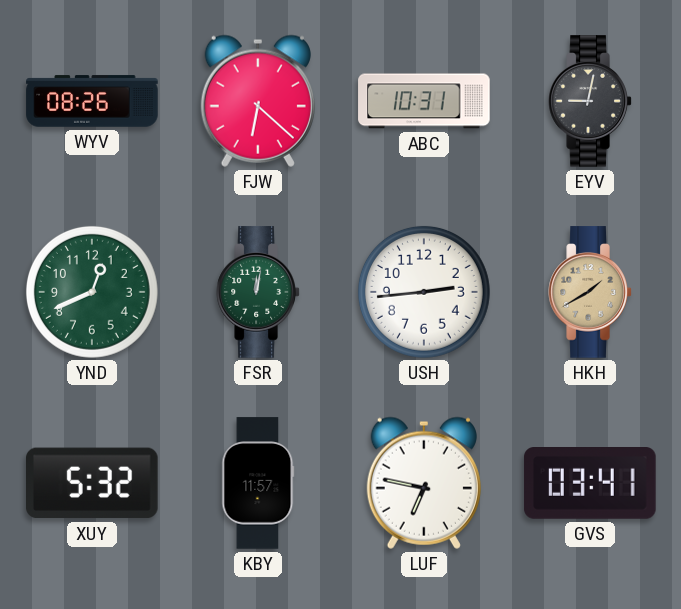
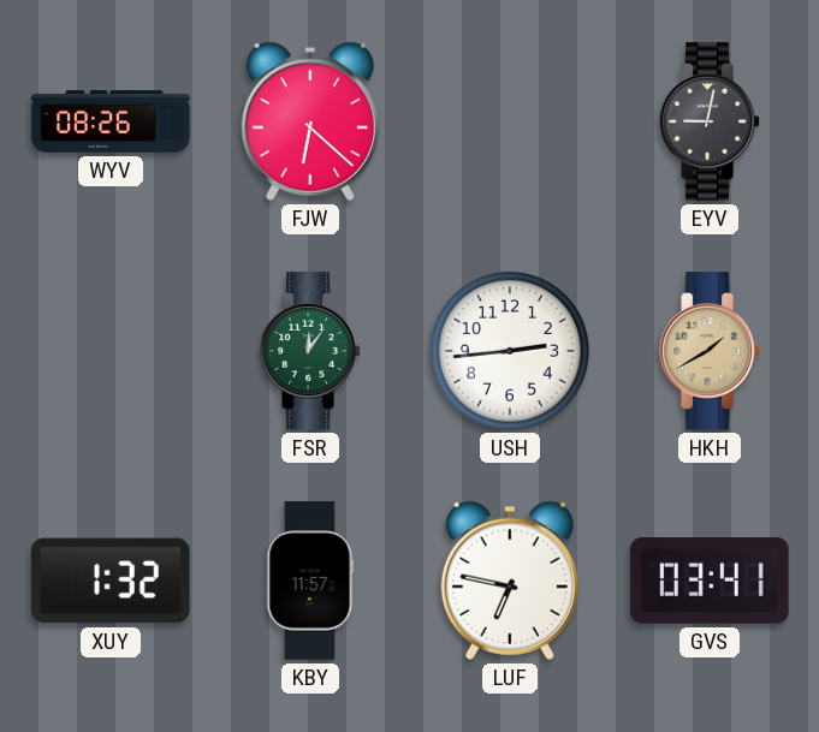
ABC: 10:31 -> none
YND: 12:41 -> none
FSR: 12:02 -> 12:06
XUY: 5:32 -> 1:32
